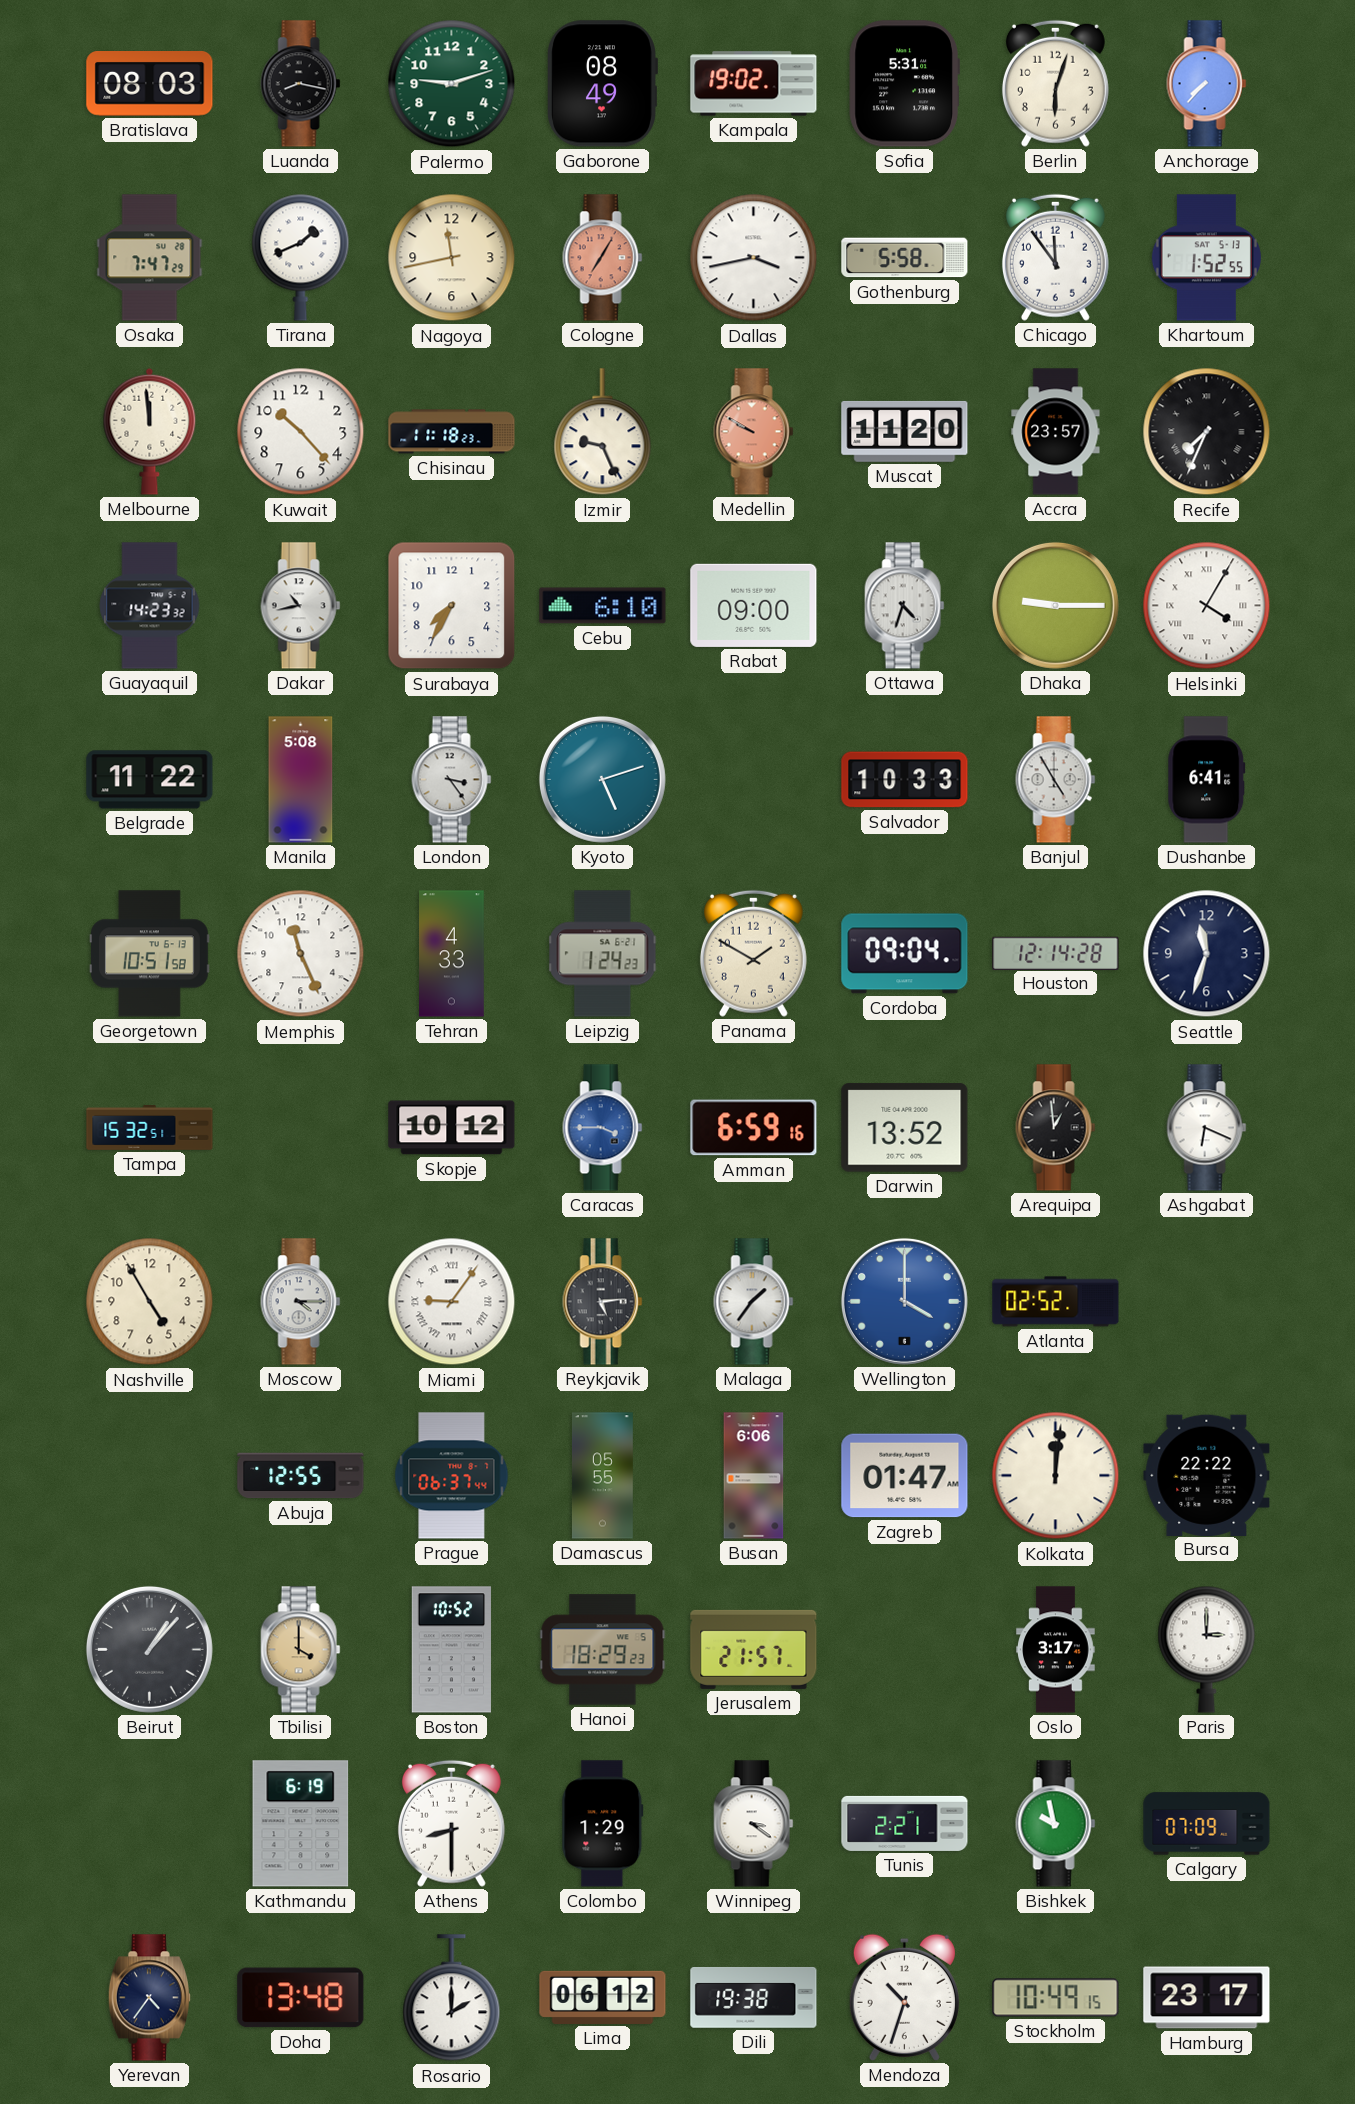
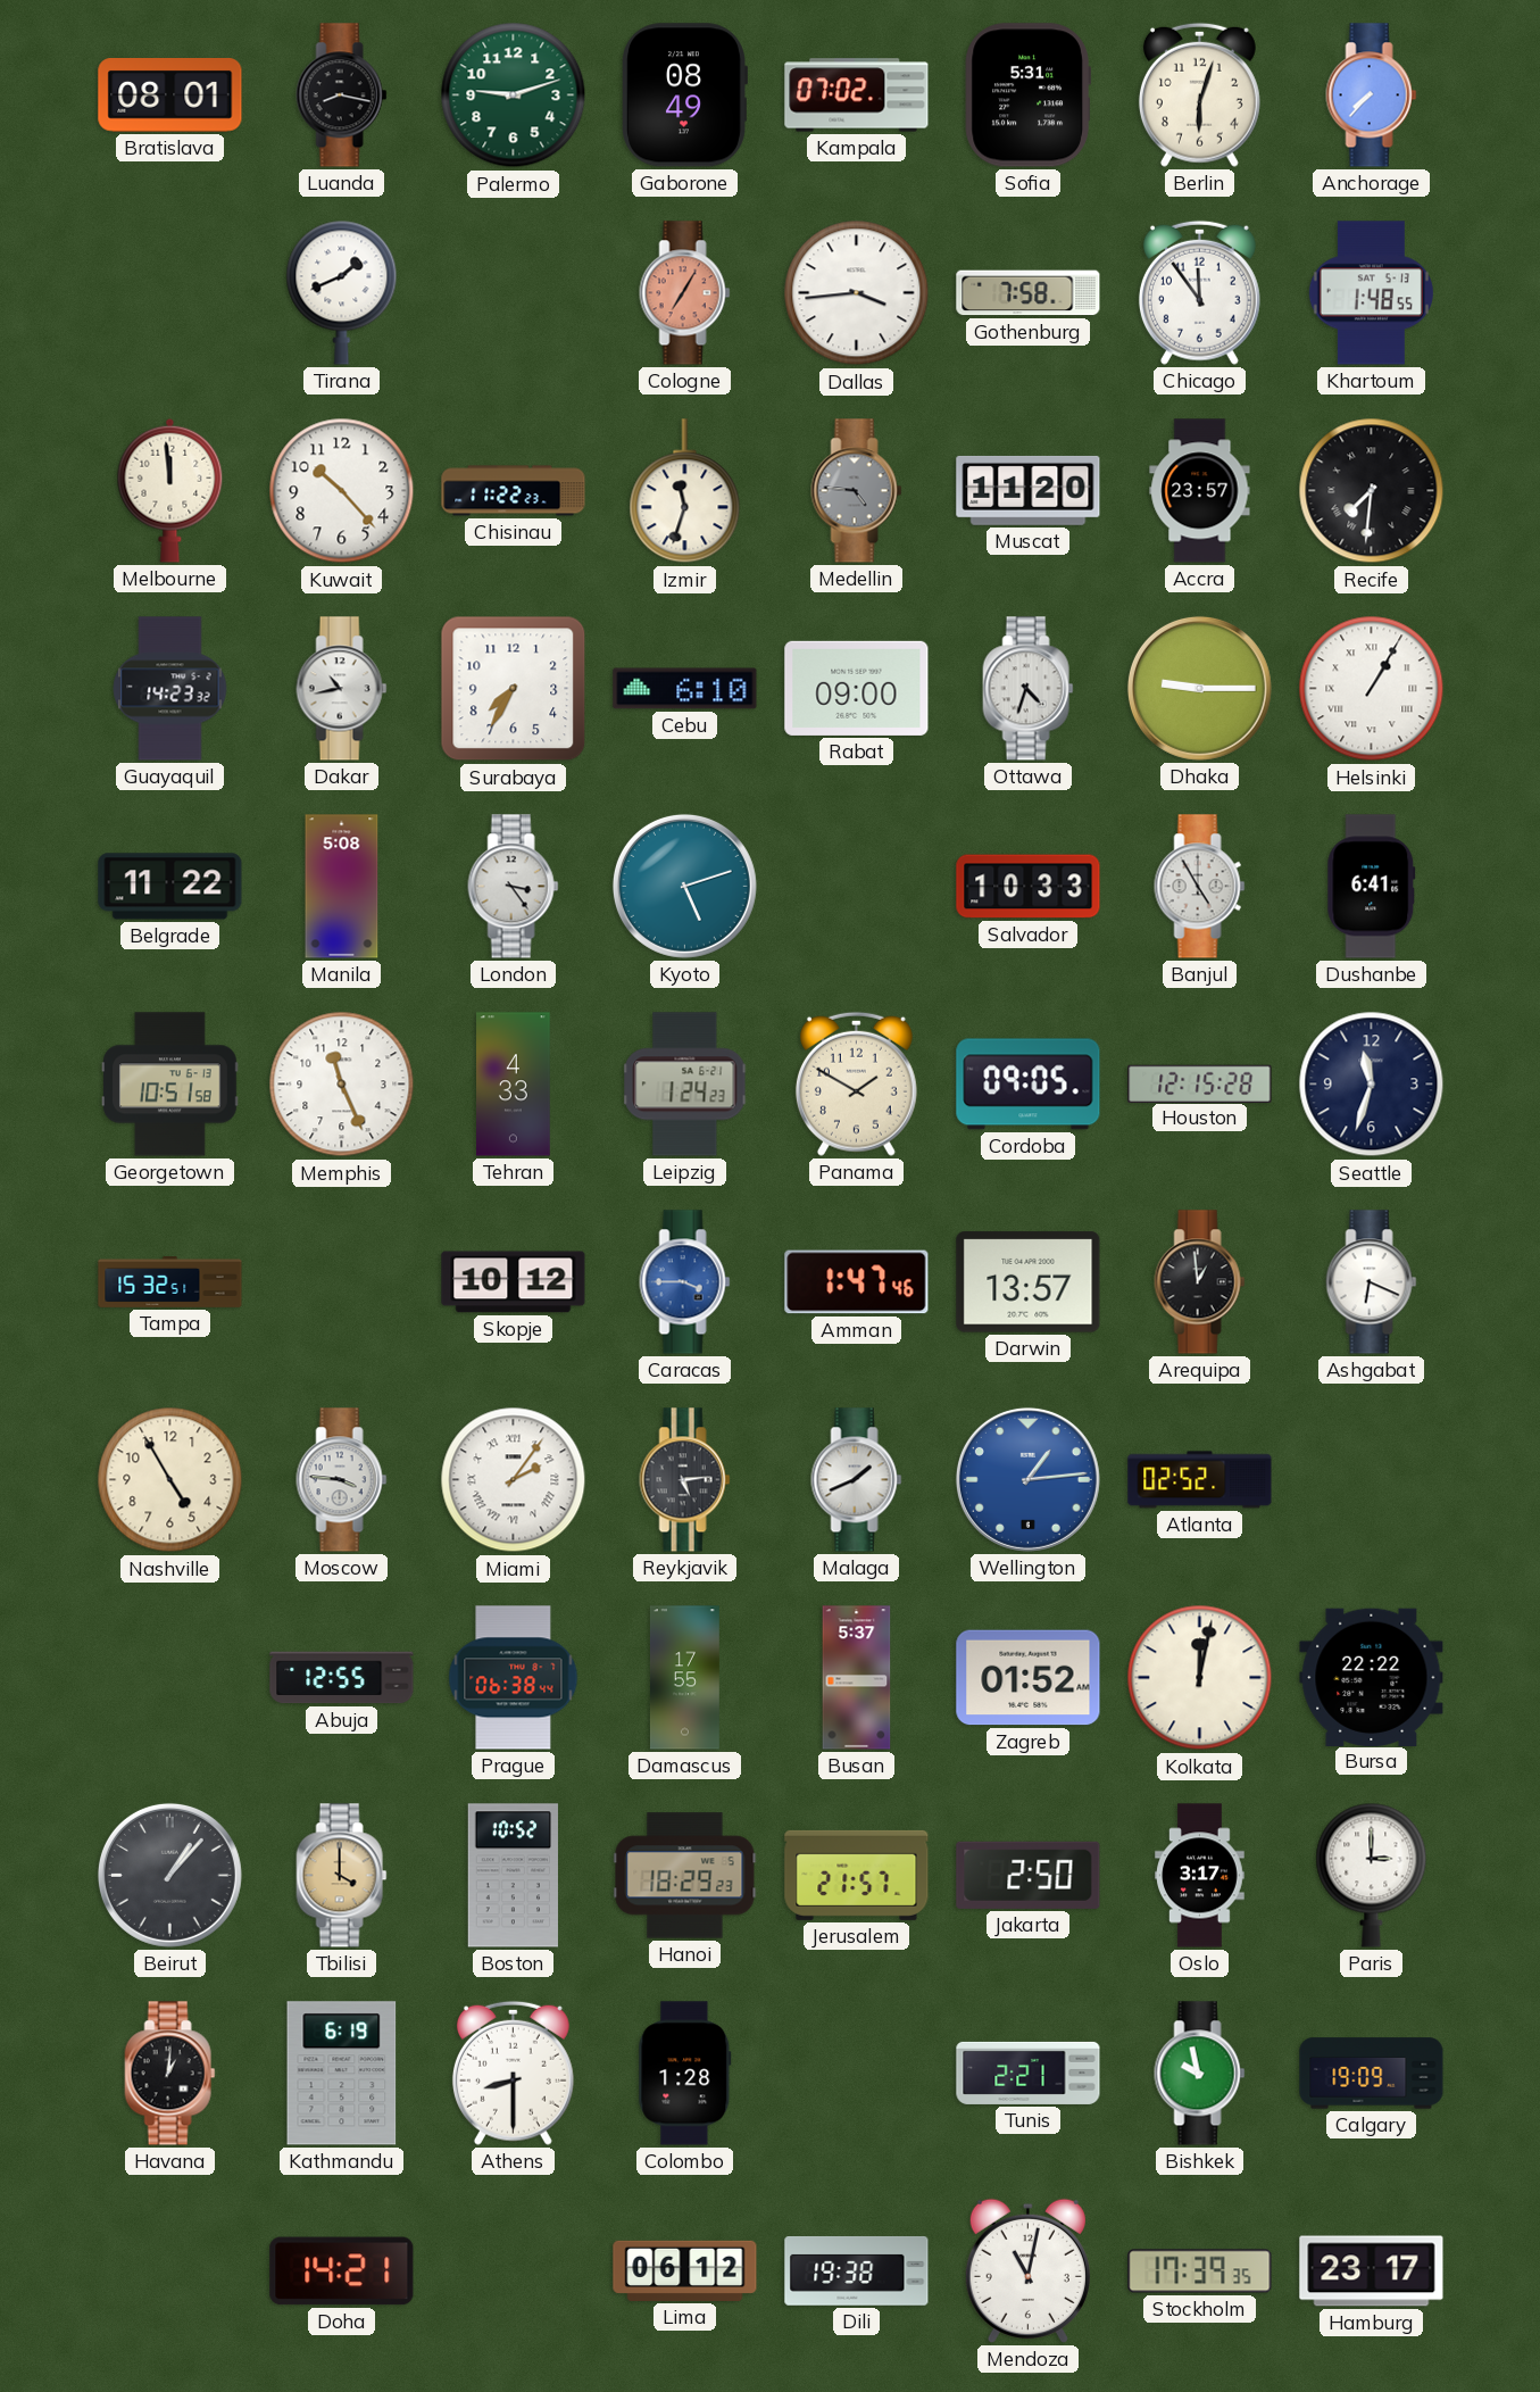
Bratislava: 08:03 -> 08:01
Kampala: 19:02 -> 07:02
Osaka: 7:47 -> none
Nagoya: 11:43 -> none
Dallas: 3:43 -> 3:44
Gothenburg: 5:58 -> 7:58
Khartoum: 1:52 -> 1:48
Chisinau: 11:18 -> 11:22
Izmir: 9:26 -> 11:33
Medellin: 9:50 -> 4:46
Medellin dial: salmon -> grey
Recife: 7:34 -> 7:31
Helsinki: 4:05 -> 1:05
Cordoba: 09:04 -> 09:05
Houston: 12:14 -> 12:15
Amman: 6:59 -> 1:47
Darwin: 13:52 -> 13:57
Moscow: 4:15 -> 3:46
Miami: 9:06 -> 2:06
Malaga: 1:36 -> 1:41
Wellington: 4:00 -> 1:14
Prague: 06:37 -> 06:38
Damascus: 05:55 -> 17:55
Busan: 6:06 -> 5:37
Zagreb: 01:47 -> 01:52
Kolkata: 12:01 -> 12:02
Jakarta: none -> 2:50
Havana: none -> 1:01
Colombo: 1:29 -> 1:28
Winnipeg: 3:21 -> none
Calgary: 07:09 -> 19:09
Yerevan: 4:36 -> none
Doha: 13:48 -> 14:21
Rosario: 2:00 -> none
Mendoza: 10:33 -> 11:02
Stockholm: 10:49 -> 17:39
